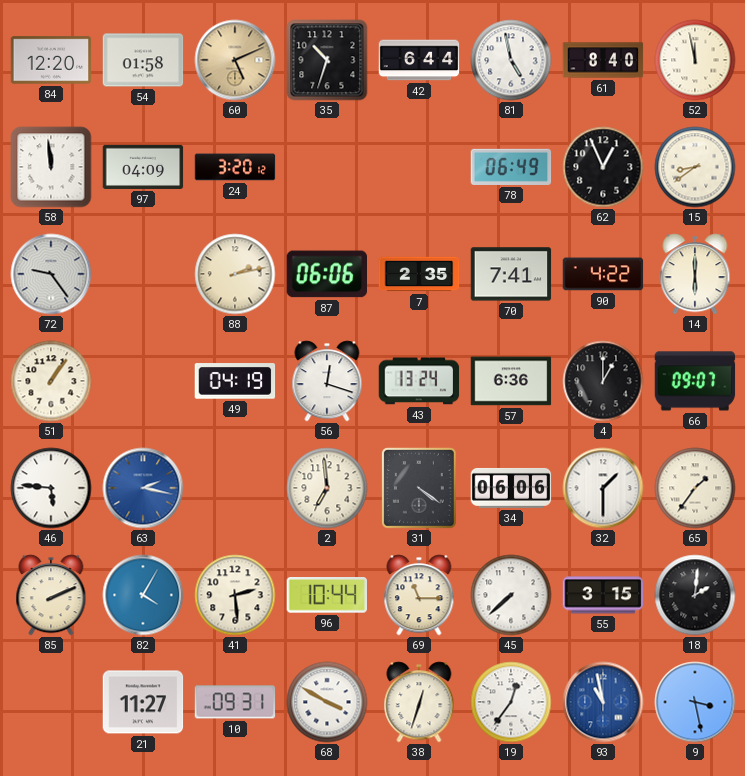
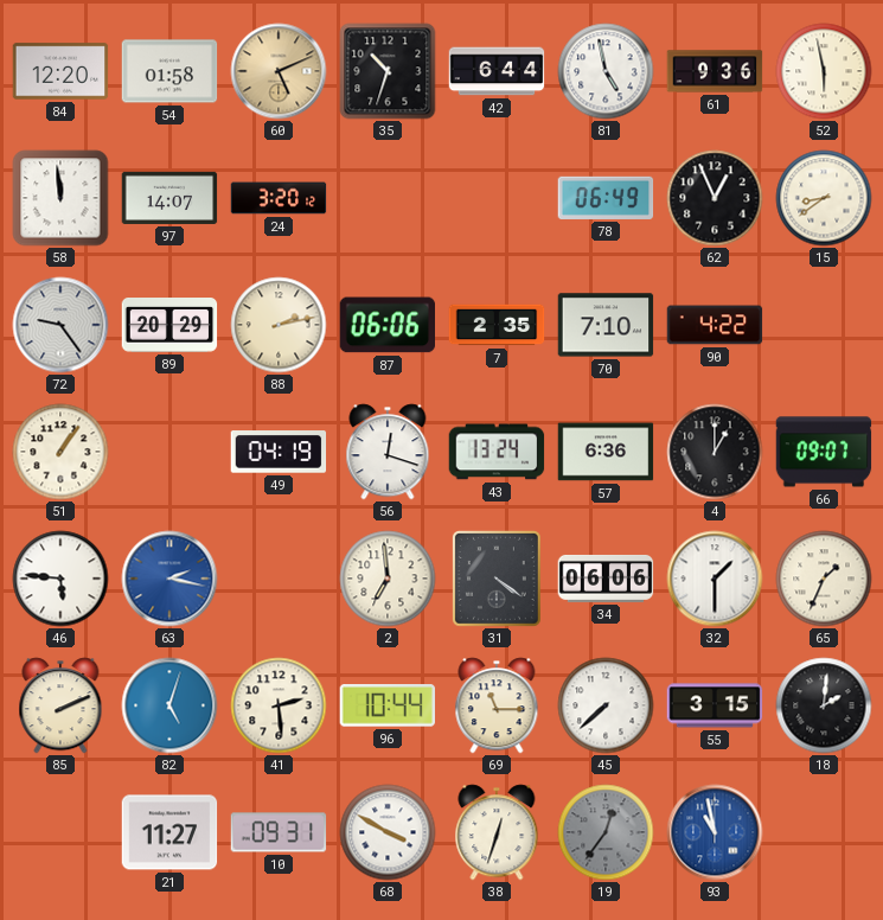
61: 8:40 -> 9:36
52: 11:58 -> 5:58
97: 04:09 -> 14:07
89: none -> 20:29
70: 7:41 -> 7:10
14: 6:00 -> none
65: 1:36 -> 1:34
82: 4:05 -> 5:03
19 dial: white -> grey
9: 3:28 -> none
